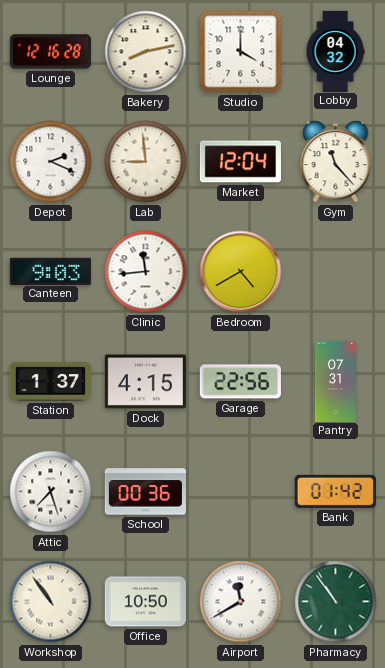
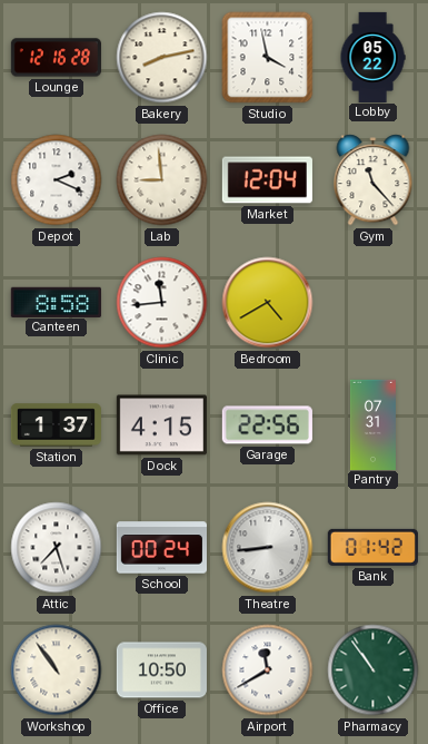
Studio: 4:00 -> 3:58
Lobby: 04:32 -> 05:22
Canteen: 9:03 -> 8:58
School: 00:36 -> 00:24
Theatre: none -> 8:44
